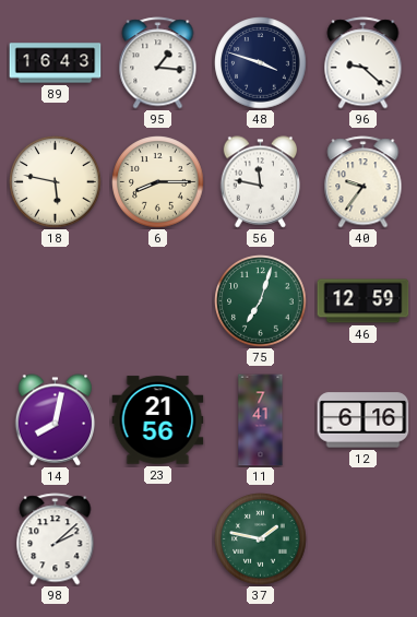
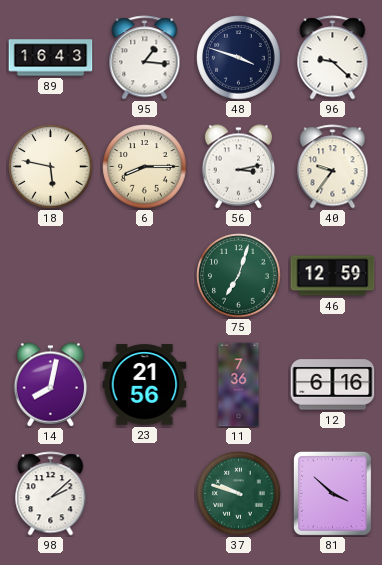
56: 11:47 -> 3:13
11: 7:41 -> 7:36
37: 1:47 -> 9:48
81: none -> 3:52
